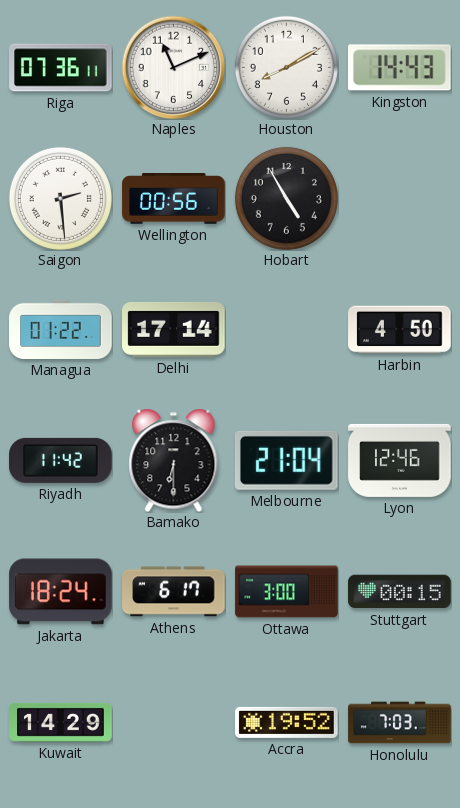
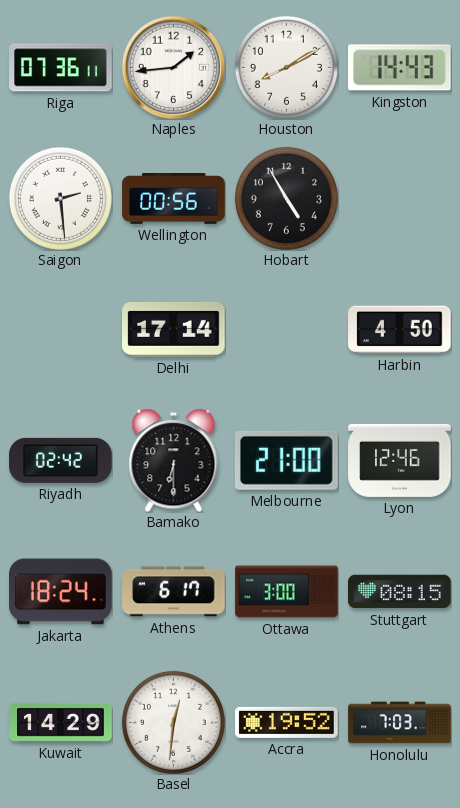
Naples: 11:11 -> 1:44
Managua: 01:22 -> none
Riyadh: 11:42 -> 02:42
Melbourne: 21:04 -> 21:00
Stuttgart: 00:15 -> 08:15
Basel: none -> 12:31
